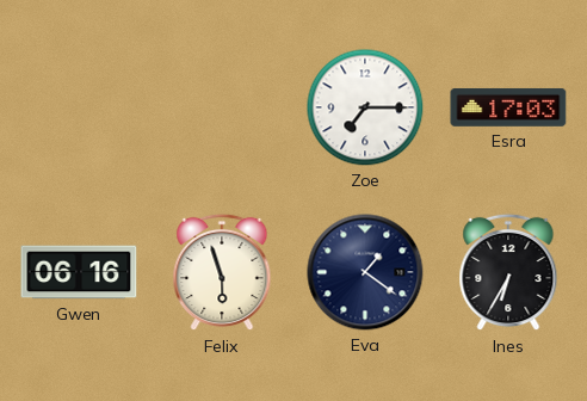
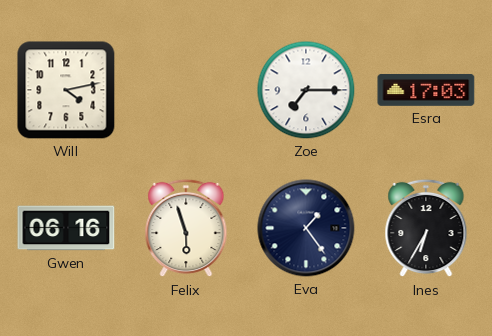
Will: none -> 4:13
Eva: 1:21 -> 1:24
